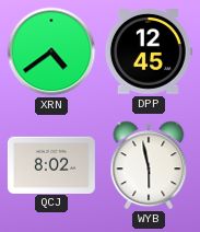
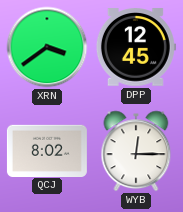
XRN: 4:39 -> 3:39
WYB: 5:58 -> 12:15
